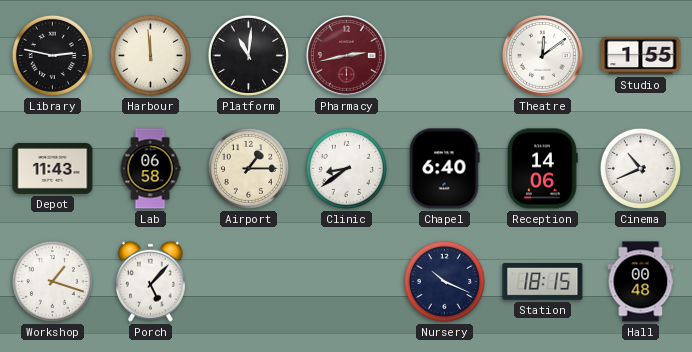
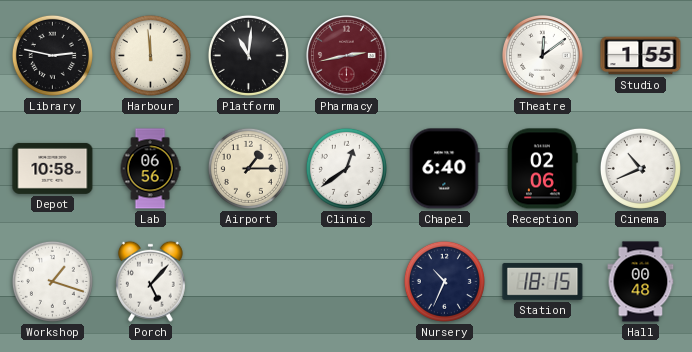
Depot: 11:43 -> 10:58
Lab: 06:58 -> 06:56
Clinic: 8:39 -> 12:39
Reception: 14:06 -> 02:06
Nursery: 10:19 -> 10:34
